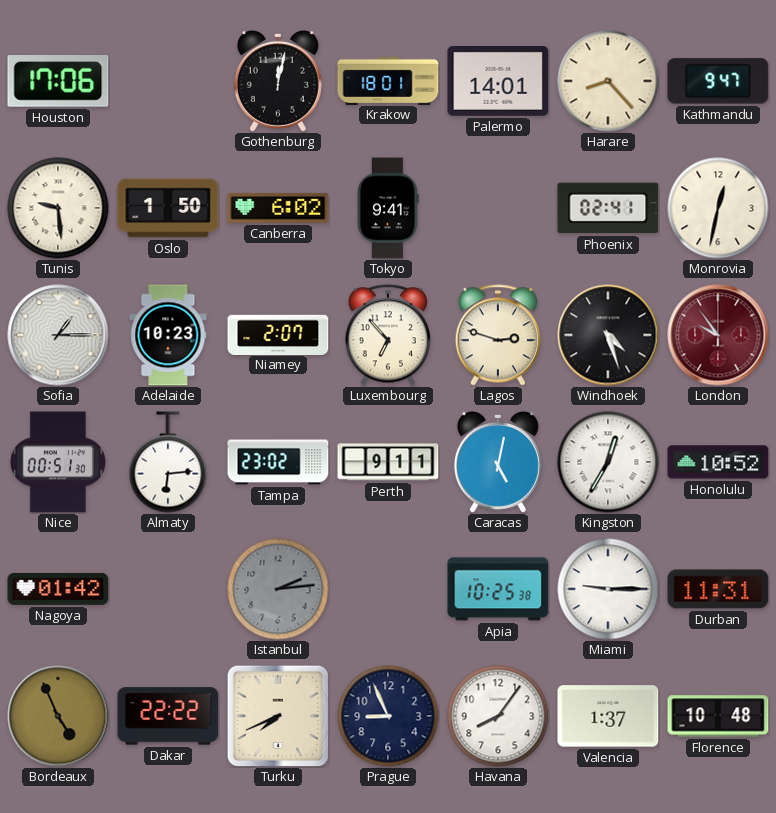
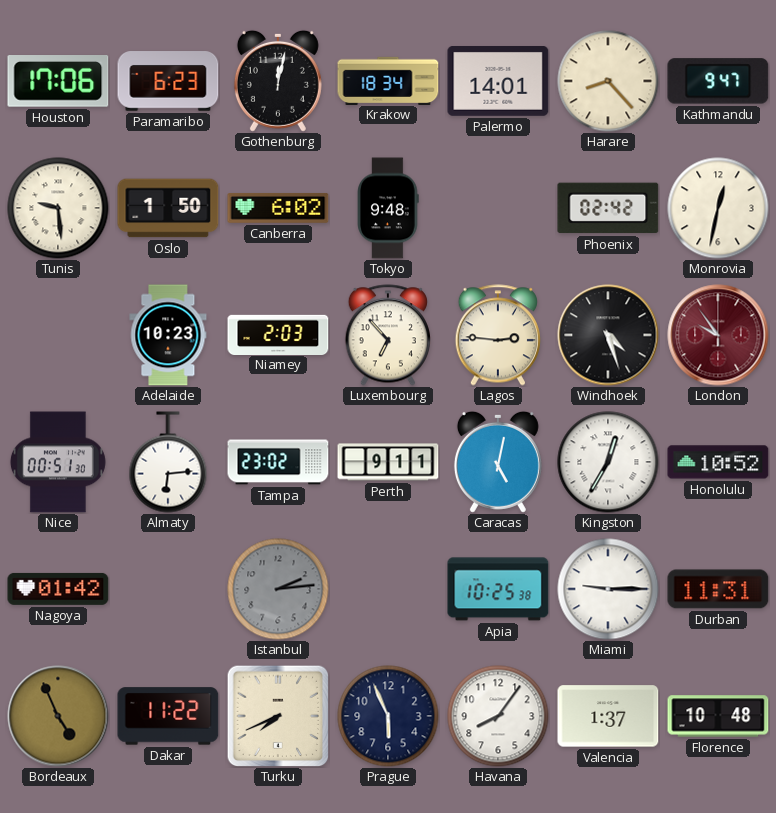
Paramaribo: none -> 6:23
Krakow: 18:01 -> 18:34
Tokyo: 9:41 -> 9:48
Phoenix: 02:41 -> 02:42
Sofia: 1:15 -> none
Niamey: 2:07 -> 2:03
Lagos: 2:48 -> 2:46
Dakar: 22:22 -> 11:22
Prague: 8:56 -> 5:56
